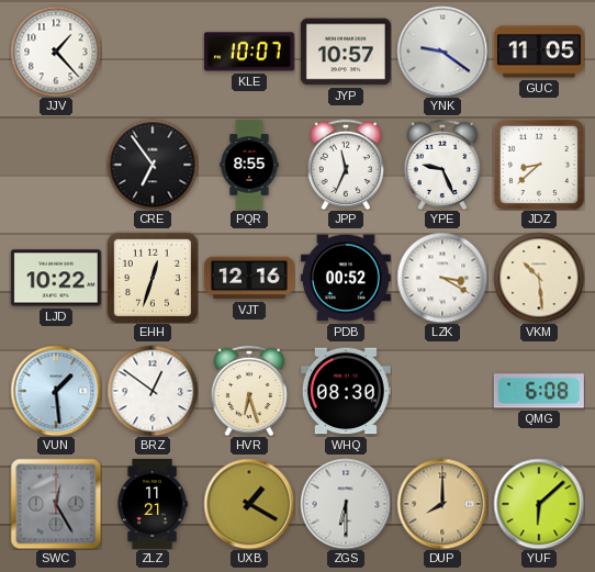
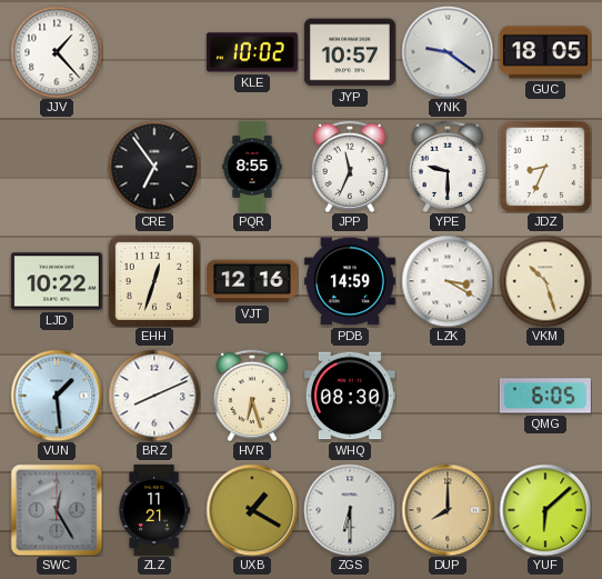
KLE: 10:07 -> 10:02
GUC: 11:05 -> 18:05
YPE: 9:26 -> 9:30
JDZ: 8:38 -> 8:34
PDB: 00:52 -> 14:59
VKM: 10:29 -> 10:27
BRZ: 12:51 -> 8:11
QMG: 6:08 -> 6:05
